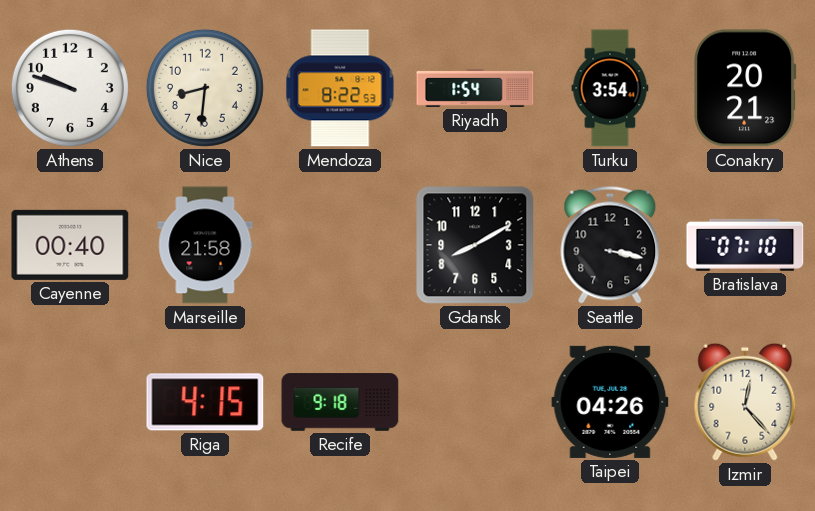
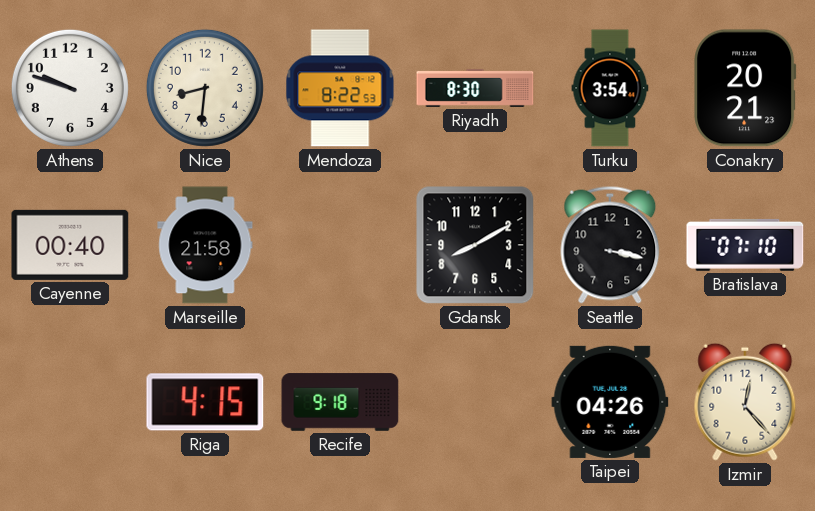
Riyadh: 1:54 -> 8:30
